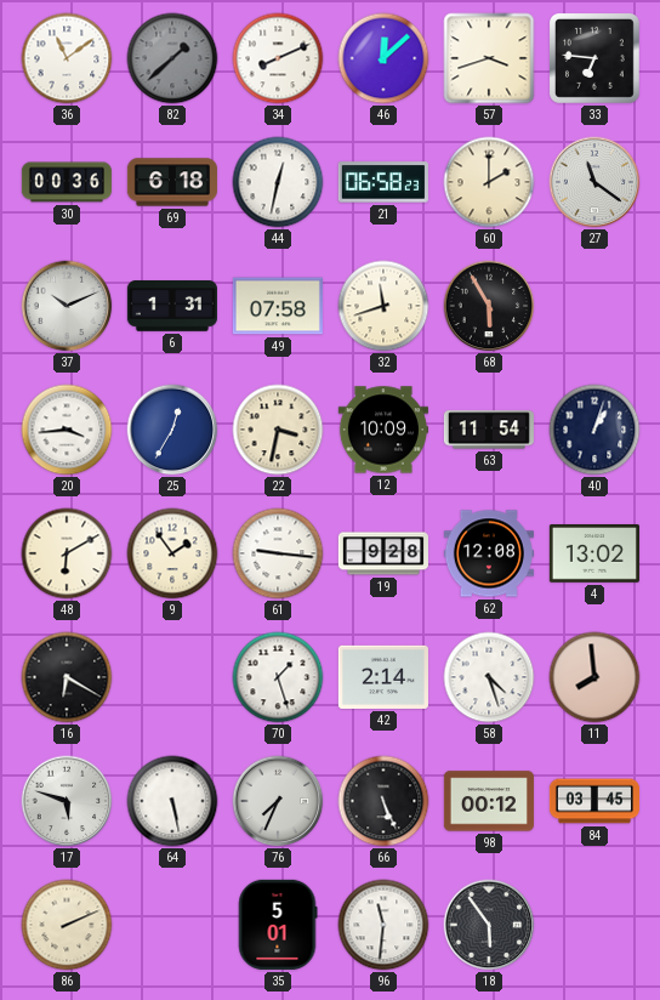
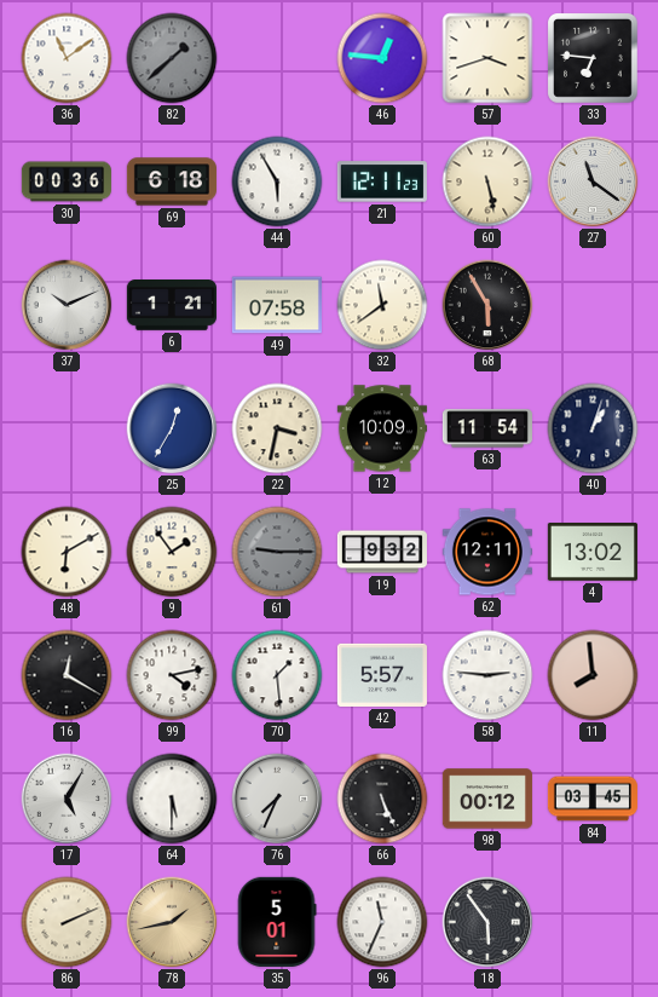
34: 8:11 -> none
46: 12:08 -> 12:46
44: 12:32 -> 5:55
21: 06:58 -> 12:11
60: 2:00 -> 5:28
6: 1:31 -> 1:21
32: 11:42 -> 11:39
20: 3:44 -> none
61: 9:16 -> 9:15
61 dial: white -> grey
19: 9:28 -> 9:32
62: 12:08 -> 12:11
16: 6:20 -> 12:20
99: none -> 4:13
70: 1:27 -> 1:29
42: 2:14 -> 5:57
58: 4:27 -> 2:46
17: 5:48 -> 5:05
64: 5:28 -> 5:30
78: none -> 1:43
96: 11:31 -> 11:34
